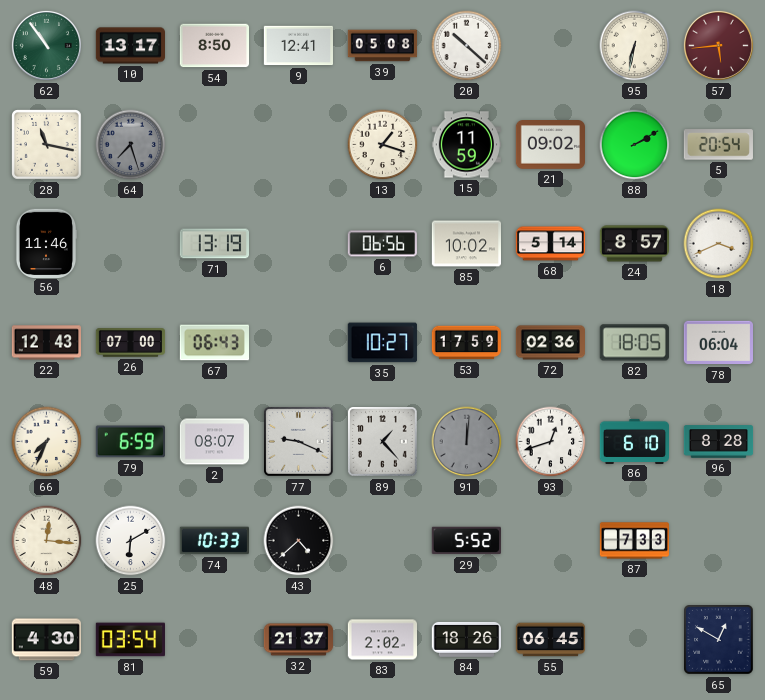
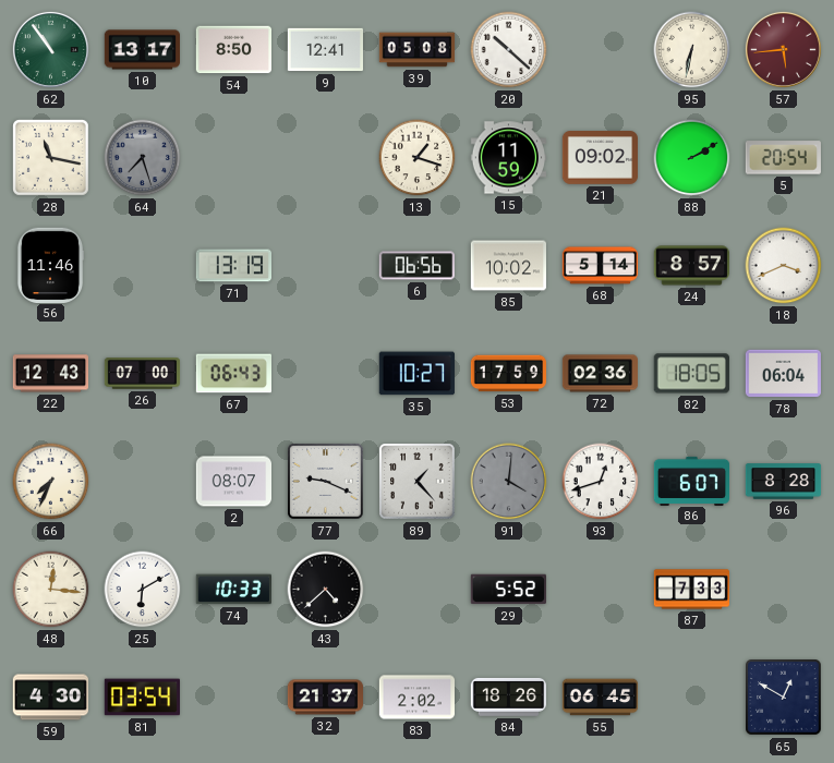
79: 6:59 -> none
91: 12:01 -> 4:01
86: 6:10 -> 6:07
